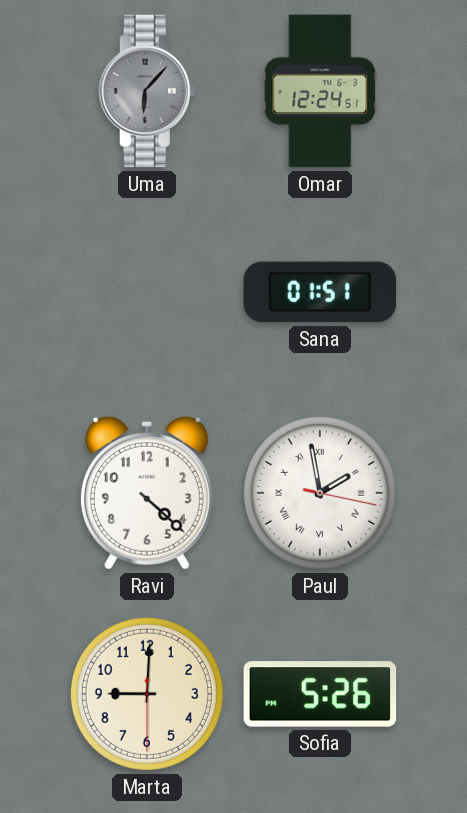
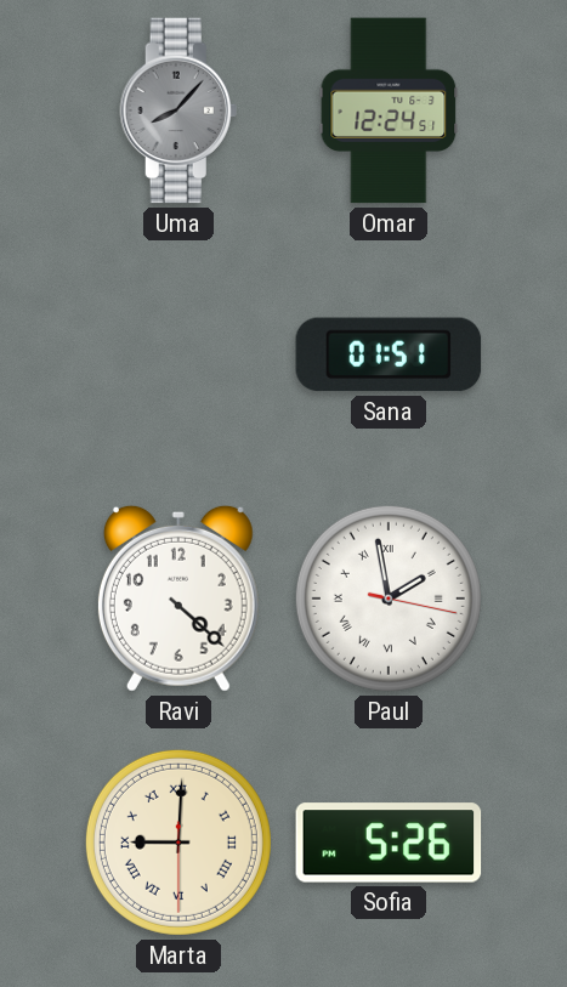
Uma: 6:07 -> 8:07
Marta numerals: Arabic -> Roman
